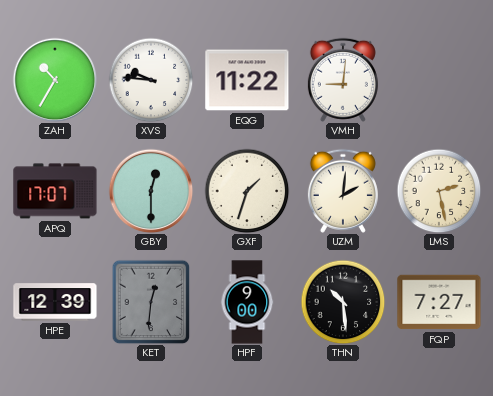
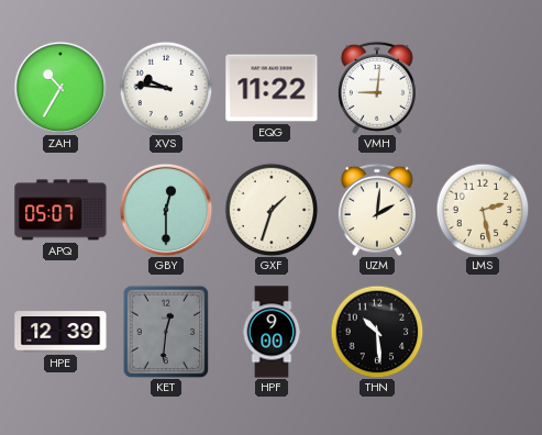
APQ: 17:07 -> 05:07
FQP: 7:27 -> none
